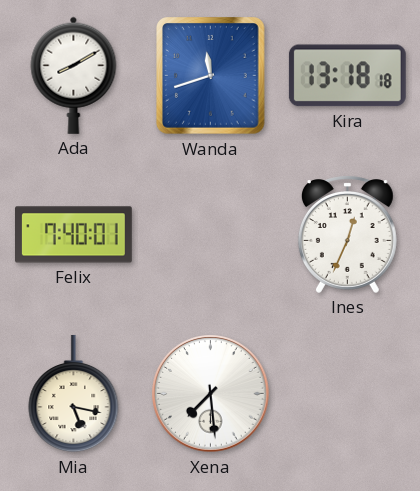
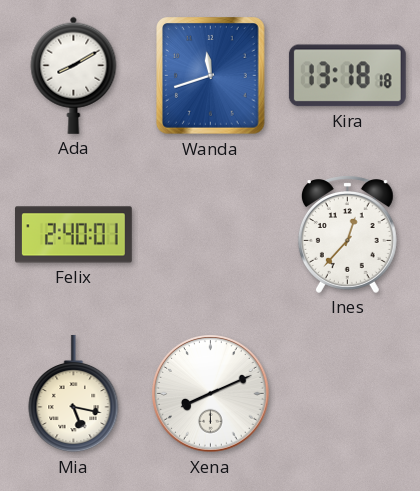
Felix: 7:40 -> 2:40
Ines: 12:34 -> 12:37
Xena: 7:29 -> 8:11
